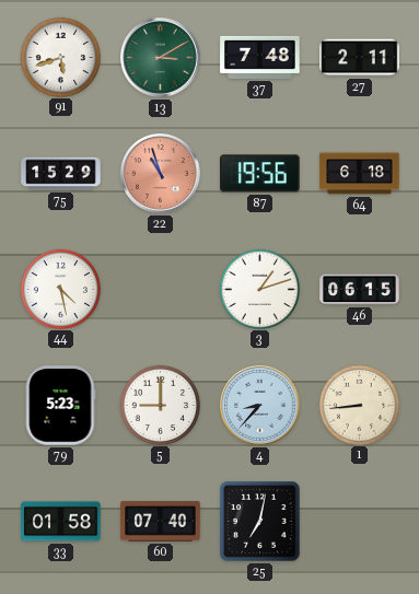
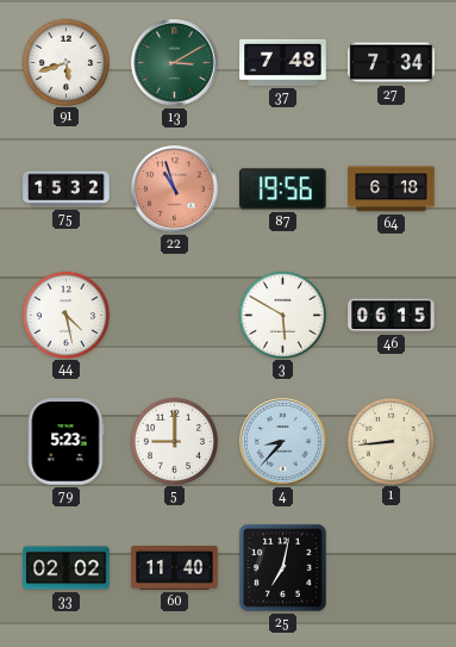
27: 2:11 -> 7:34
75: 15:29 -> 15:32
3: 1:12 -> 5:50
33: 01:58 -> 02:02
60: 07:40 -> 11:40
